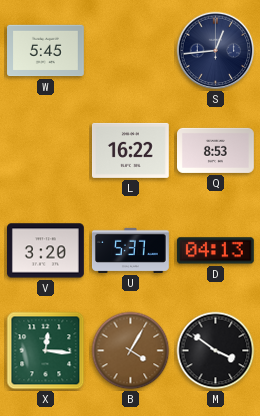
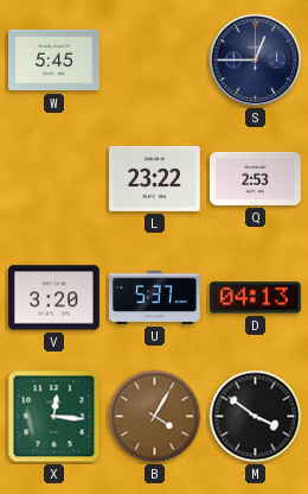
S: 12:44 -> 12:45
L: 16:22 -> 23:22
Q: 8:53 -> 2:53
